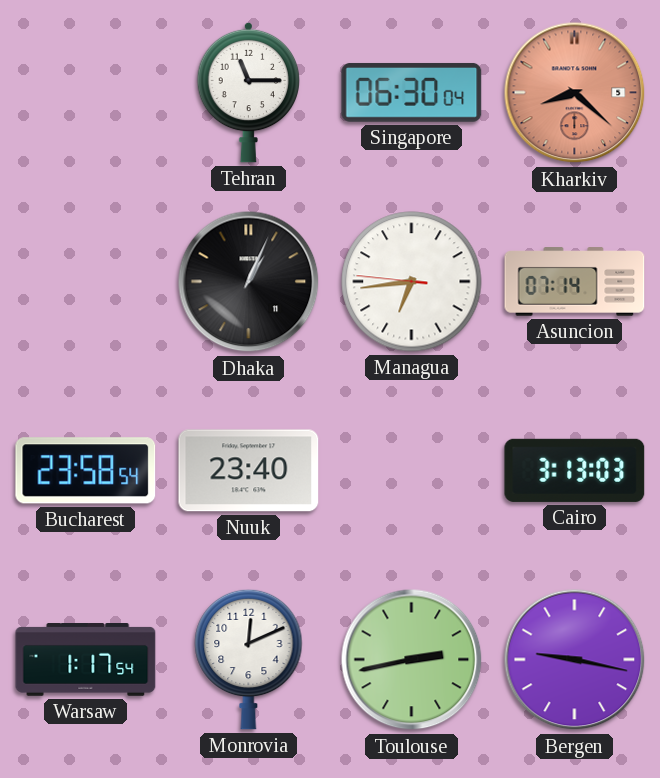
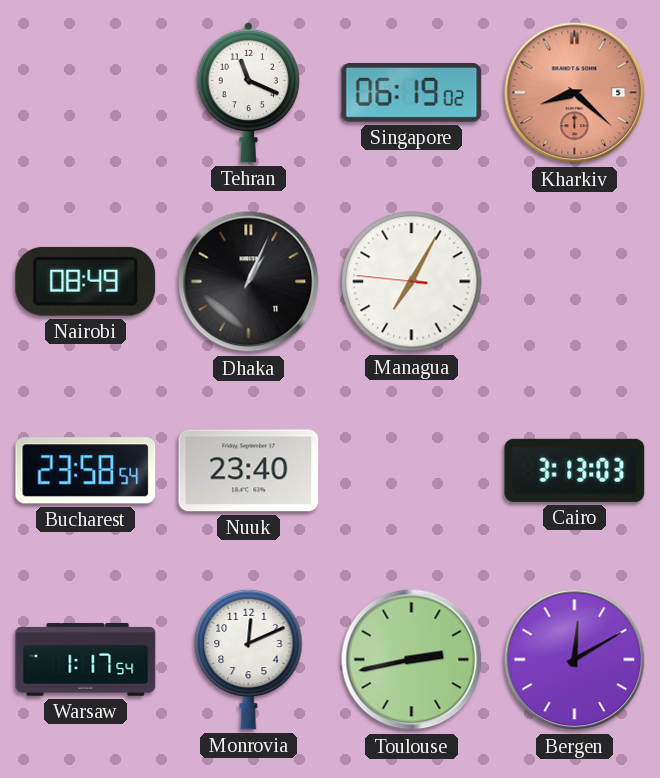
Tehran: 11:15 -> 11:19
Singapore: 06:30 -> 06:19
Nairobi: none -> 08:49
Managua: 6:43 -> 7:04
Asuncion: 07:14 -> none
Bergen: 9:17 -> 12:10
